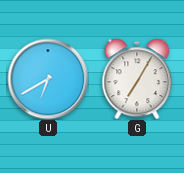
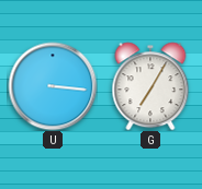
U: 6:40 -> 3:16
